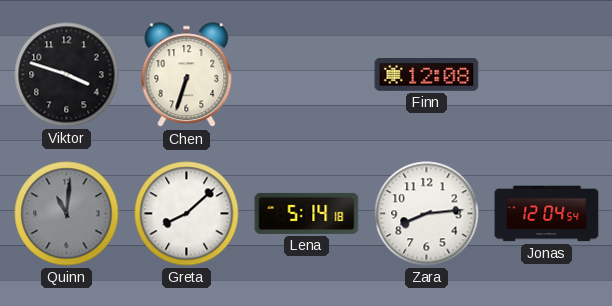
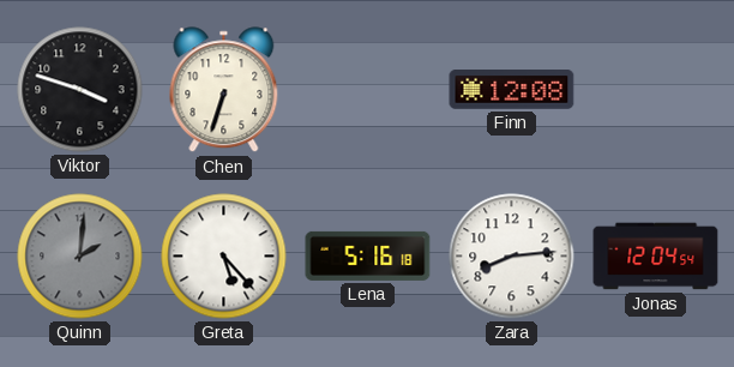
Quinn: 11:01 -> 2:01
Greta: 8:08 -> 5:23
Lena: 5:14 -> 5:16
